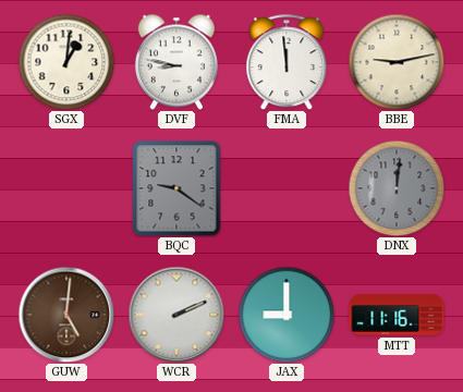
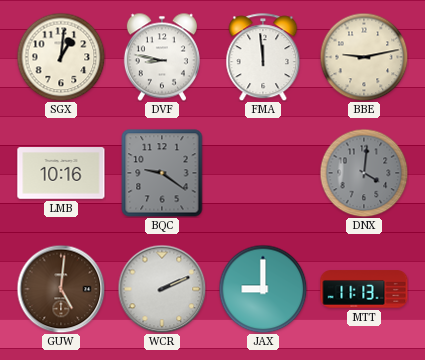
LMB: none -> 10:16
DNX: 12:01 -> 4:01
MTT: 11:16 -> 11:13
